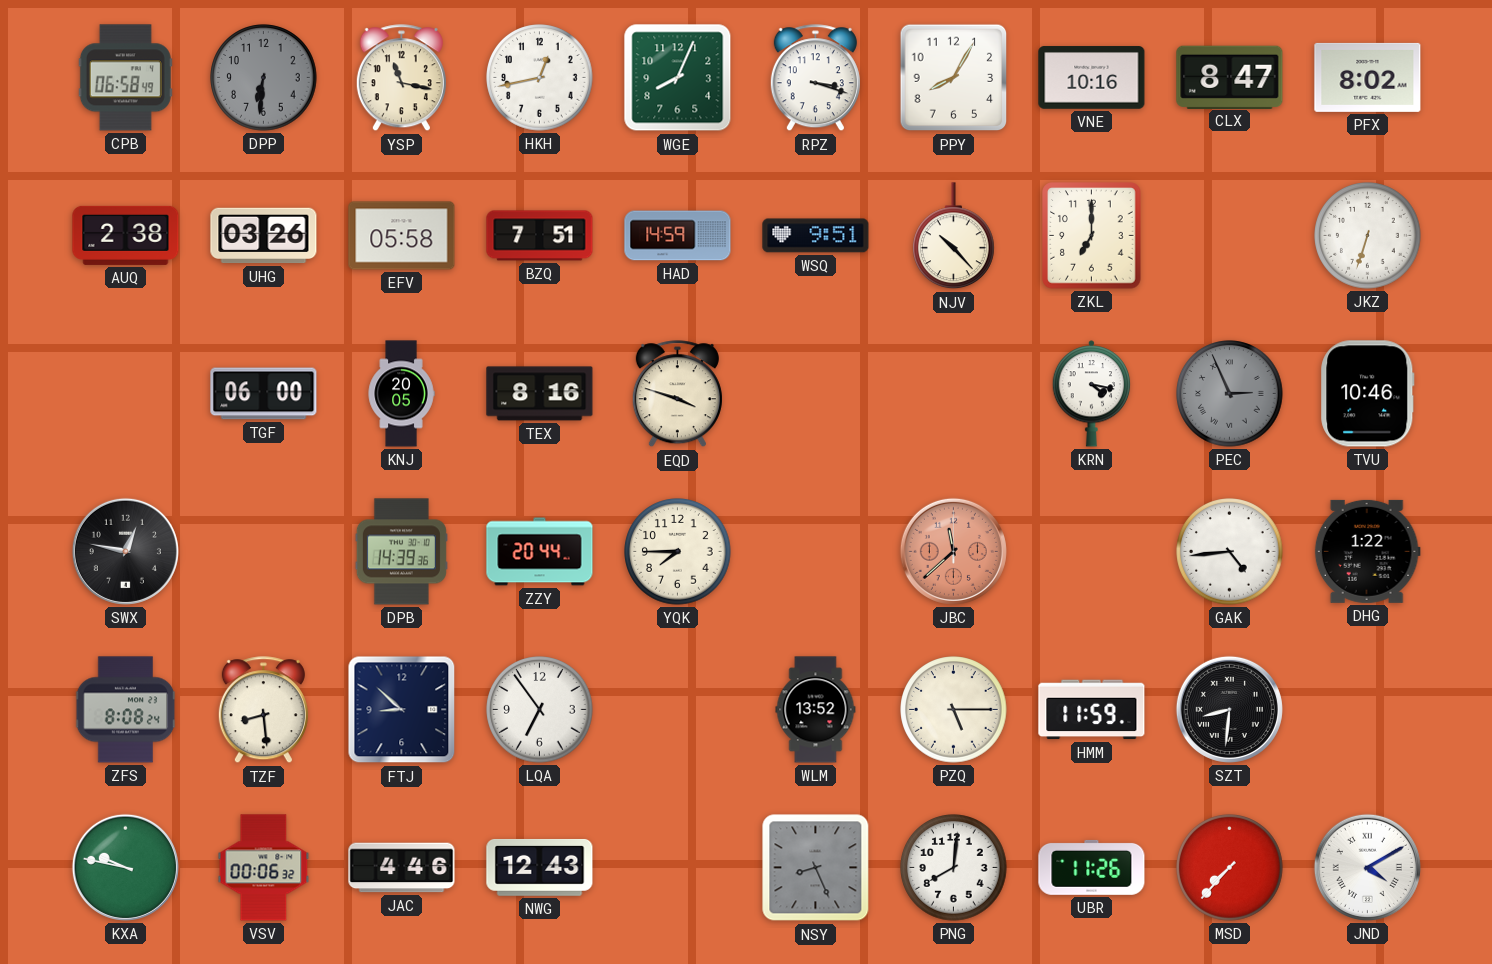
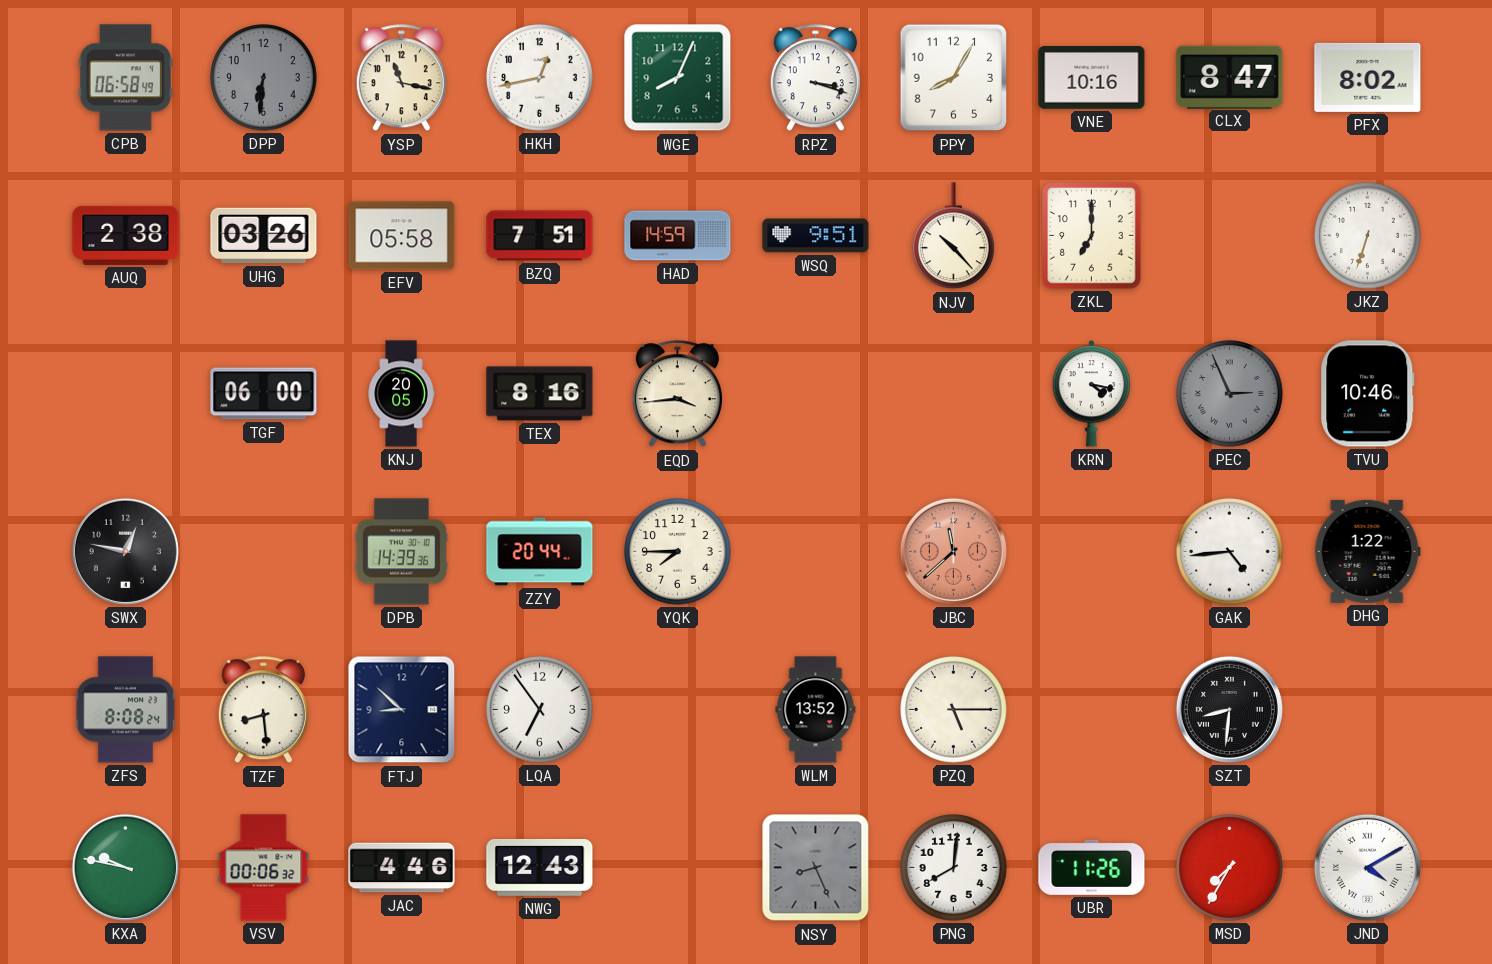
EQD: 3:48 -> 3:44
HMM: 11:59 -> none
MSD: 7:37 -> 7:35
